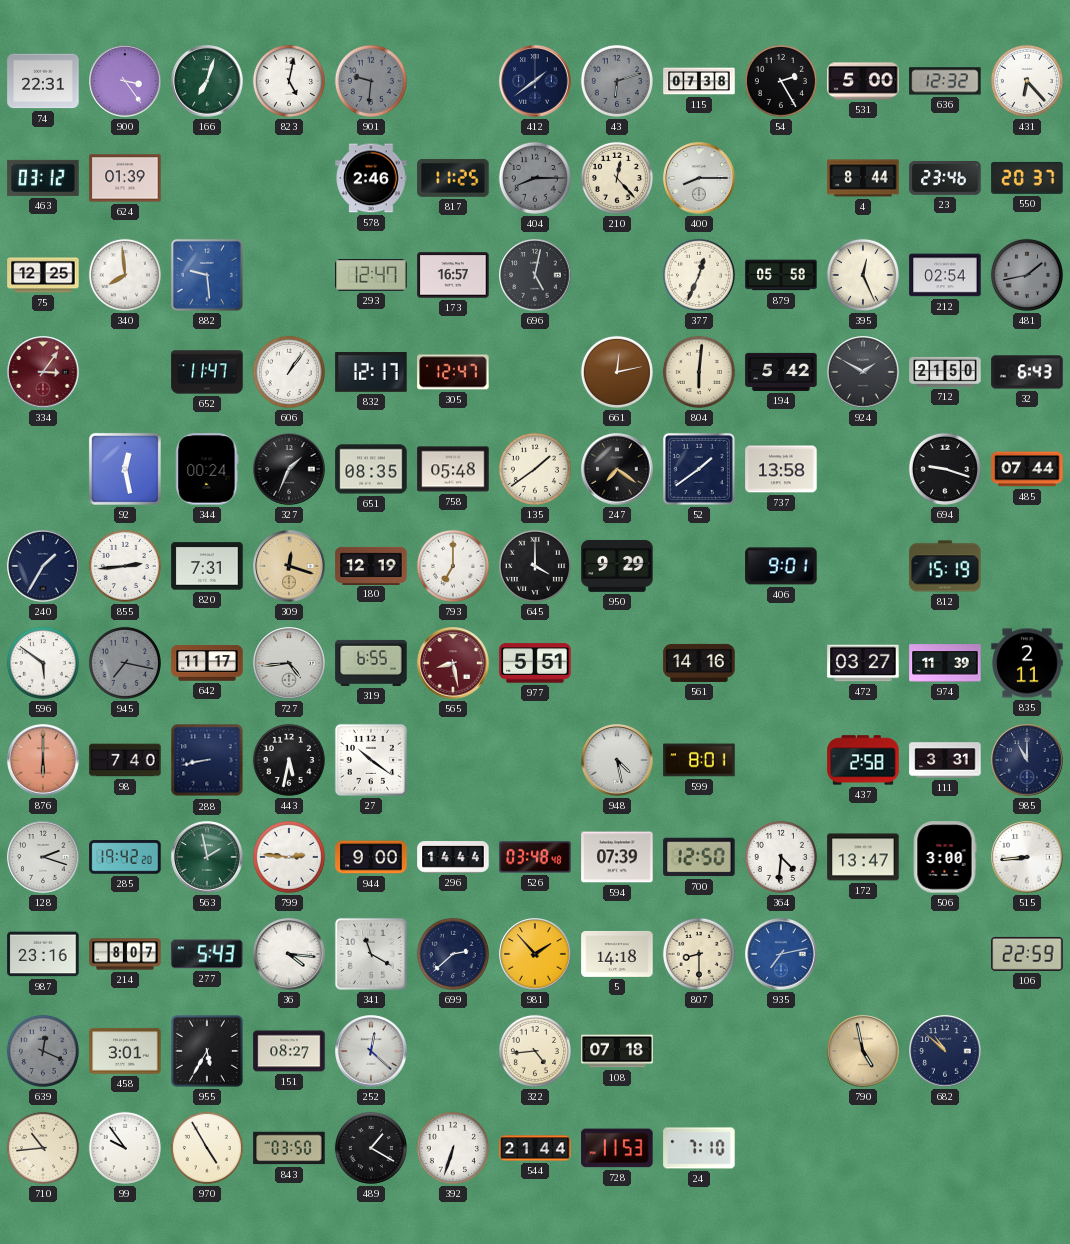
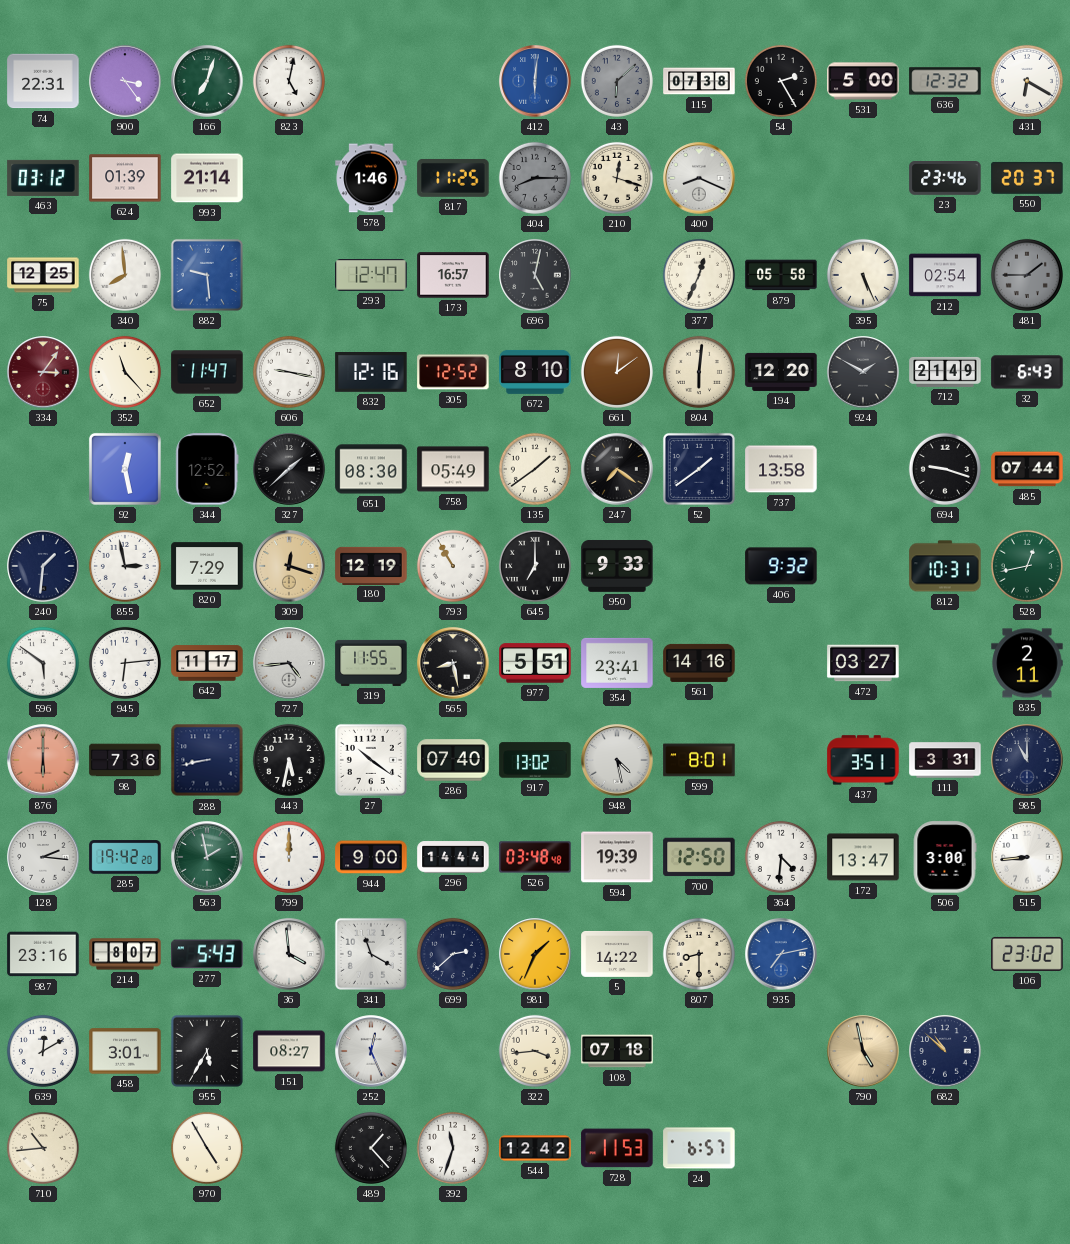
901: 9:31 -> none
412: 1:39 -> 6:01
412 dial: navy -> blue
43: 6:12 -> 6:08
431: 6:23 -> 6:20
993: none -> 21:14
578: 2:46 -> 1:46
210: 12:23 -> 12:18
400: 8:15 -> 8:19
4: 8:44 -> none
395: 12:26 -> 5:26
481: 1:43 -> 1:45
352: none -> 11:23
606: 1:06 -> 9:17
832: 12:17 -> 12:16
305: 12:47 -> 12:52
672: none -> 8:10
661: 12:13 -> 12:09
194: 5:42 -> 12:20
712: 21:50 -> 21:49
344: 00:24 -> 12:52
327: 1:34 -> 1:38
651: 08:35 -> 08:30
758: 05:48 -> 05:49
240: 1:35 -> 1:31
855: 2:44 -> 2:58
820: 7:31 -> 7:29
793: 7:00 -> 10:55
645: 4:00 -> 7:00
950: 9:29 -> 9:33
406: 9:01 -> 9:32
812: 15:19 -> 10:31
528: none -> 12:43
945: 7:17 -> 6:14
945 dial: grey -> white
319: 6:55 -> 11:55
565 dial: burgundy -> black
354: none -> 23:41
974: 11:39 -> none
98: 7:40 -> 7:36
286: none -> 07:40
917: none -> 13:02
437: 2:58 -> 3:51
128: 2:18 -> 2:16
799: 2:46 -> 12:00
594: 07:39 -> 19:39
36: 4:16 -> 3:59
981: 1:53 -> 1:34
5: 14:18 -> 14:22
106: 22:59 -> 23:02
639: 12:19 -> 12:10
639 dial: grey -> white
252: 12:22 -> 12:26
322: 4:44 -> 3:44
99: 9:54 -> none
843: 03:50 -> none
489: 1:20 -> 1:23
392: 6:33 -> 11:33
544: 21:44 -> 12:42
24: 7:10 -> 6:57
